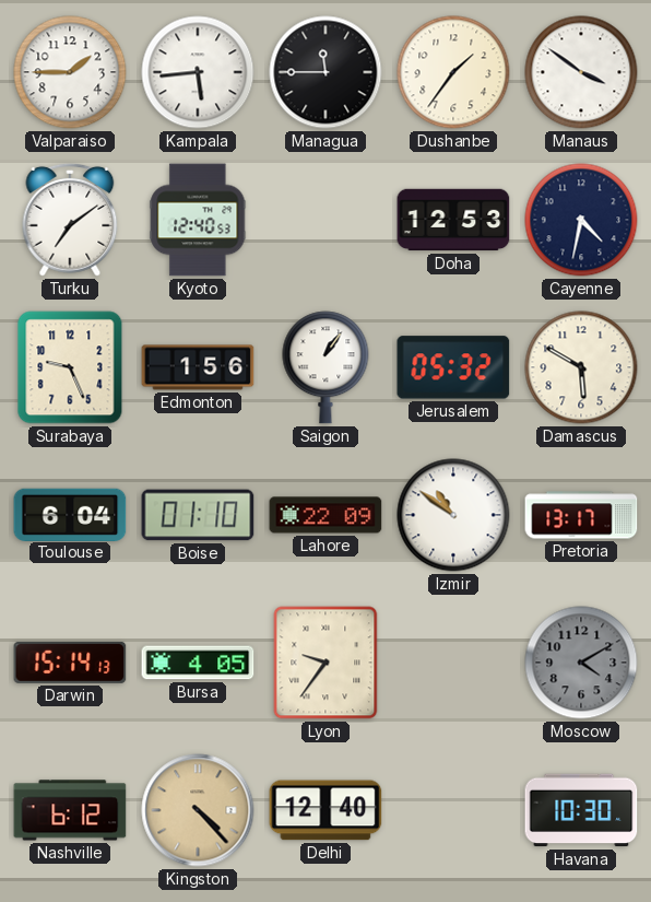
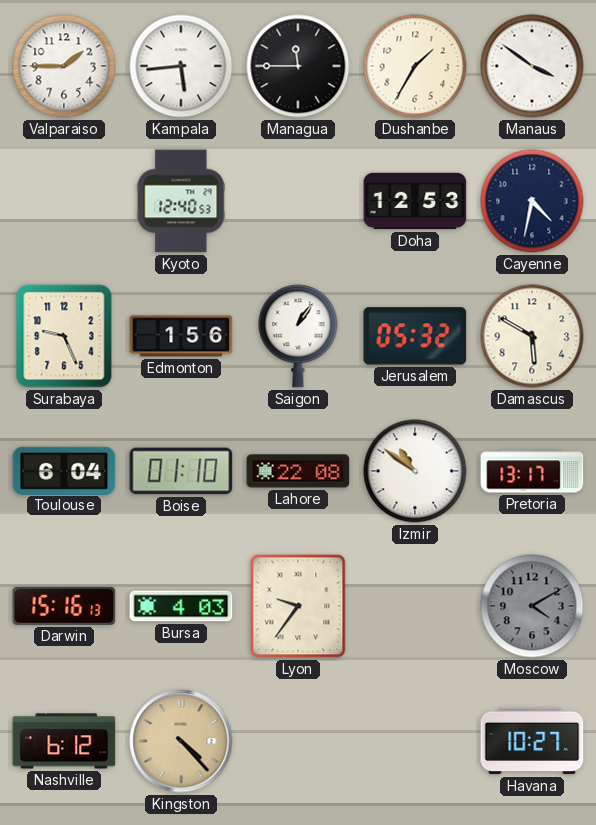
Dushanbe: 1:36 -> 1:35
Turku: 7:09 -> none
Lahore: 22:09 -> 22:08
Darwin: 15:14 -> 15:16
Bursa: 4:05 -> 4:03
Delhi: 12:40 -> none
Havana: 10:30 -> 10:27
